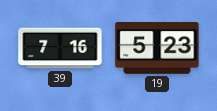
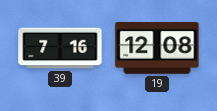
19: 5:23 -> 12:08
